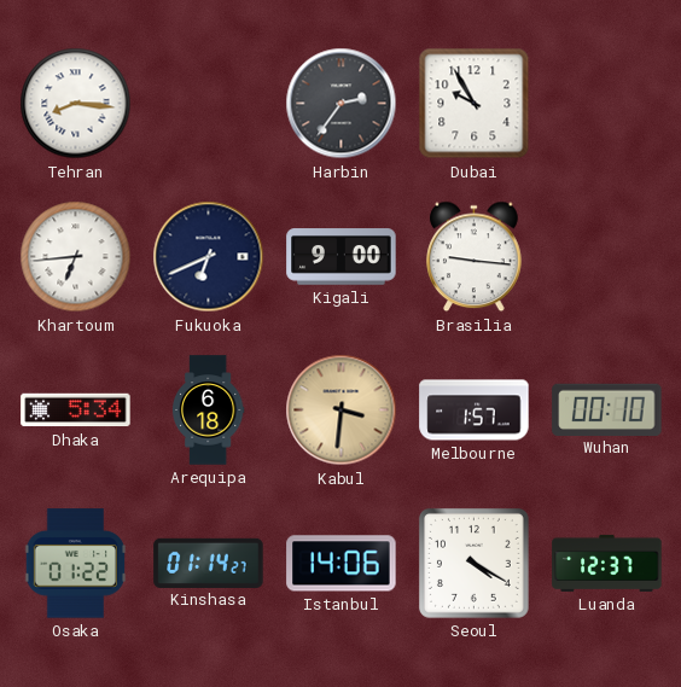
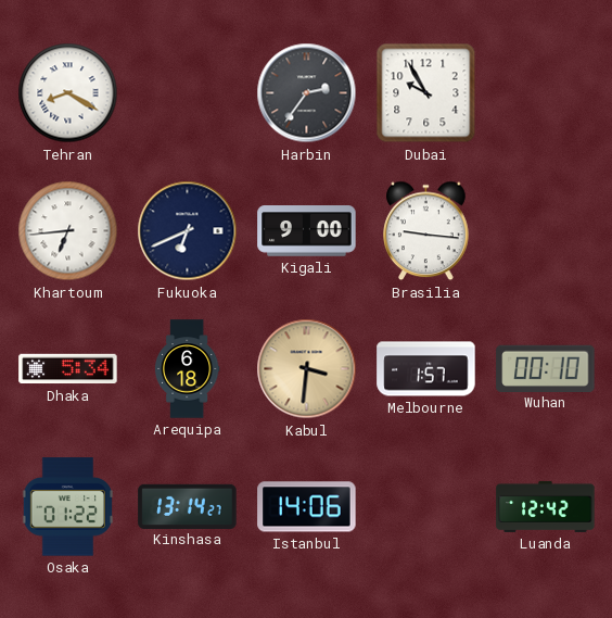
Tehran: 8:16 -> 8:20
Kinshasa: 01:14 -> 13:14
Seoul: 4:20 -> none
Luanda: 12:37 -> 12:42
